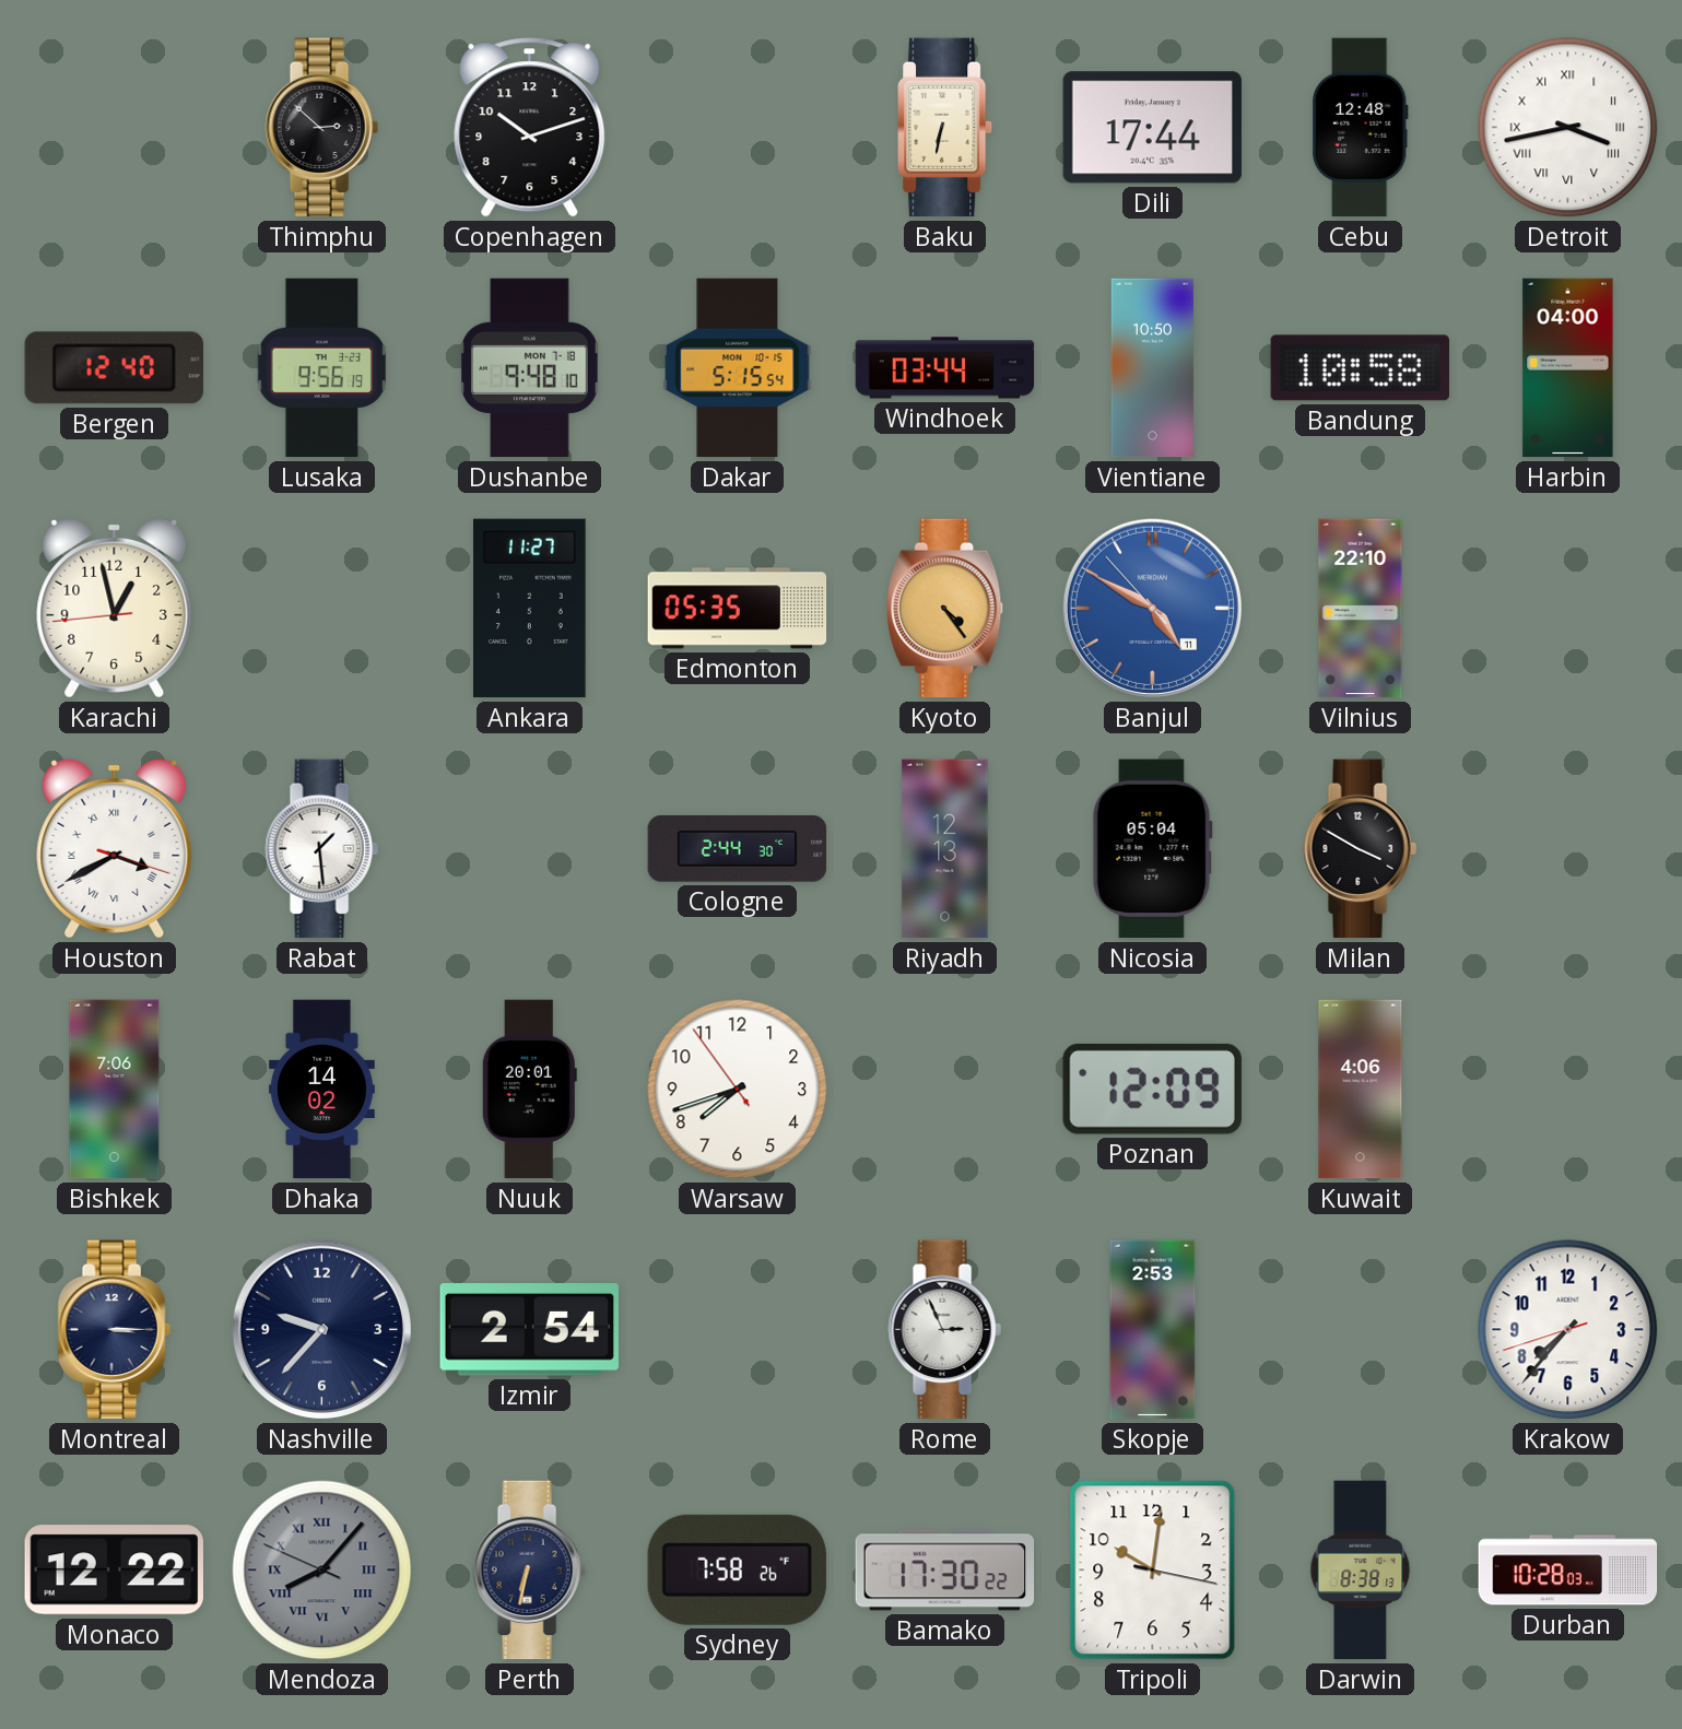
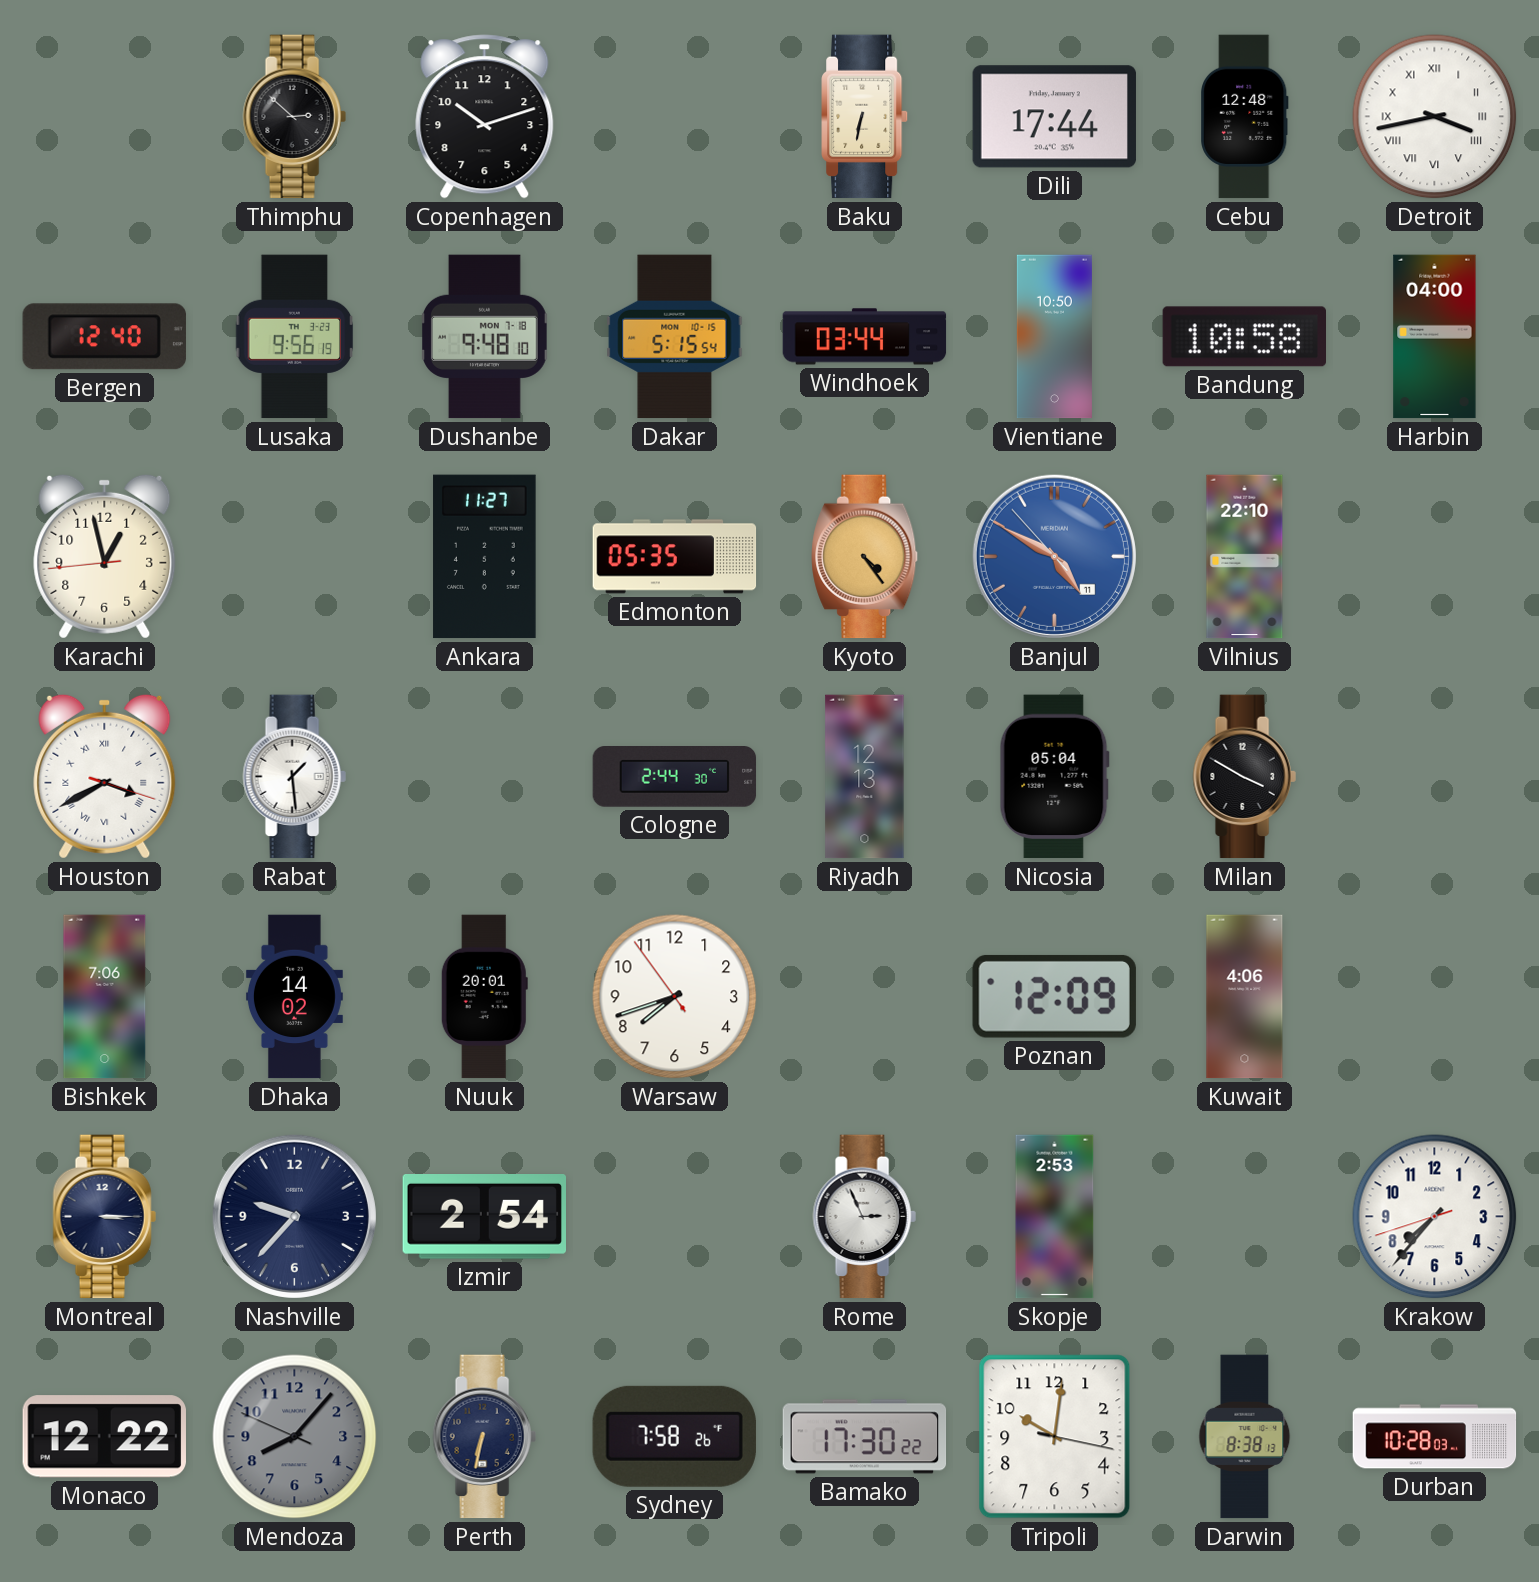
Mendoza numerals: Roman -> Arabic
